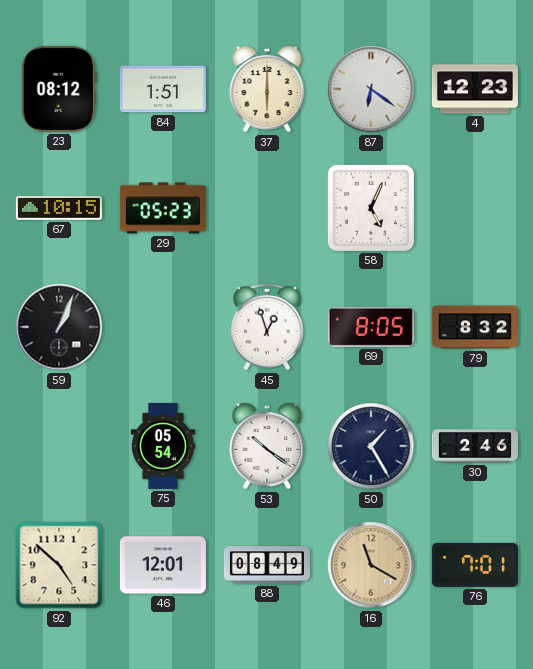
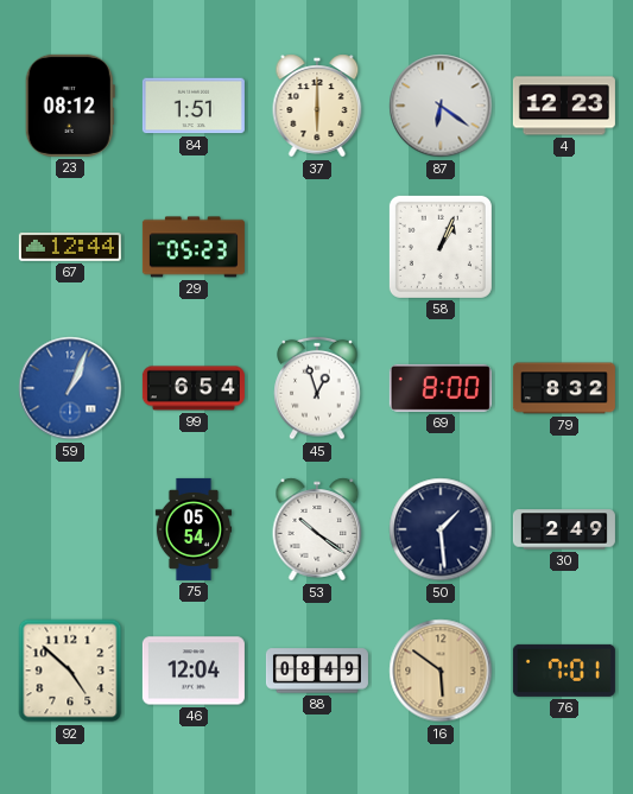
67: 10:15 -> 12:44
58: 5:04 -> 1:04
59 dial: black -> blue
99: none -> 6:54
69: 8:05 -> 8:00
50: 1:25 -> 1:29
30: 2:46 -> 2:49
46: 12:01 -> 12:04
16: 11:20 -> 5:51
